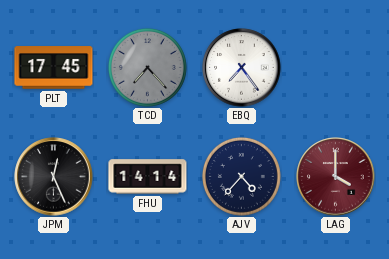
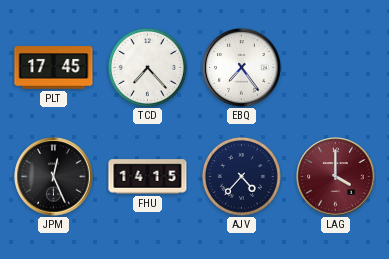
TCD dial: grey -> white
FHU: 14:14 -> 14:15
